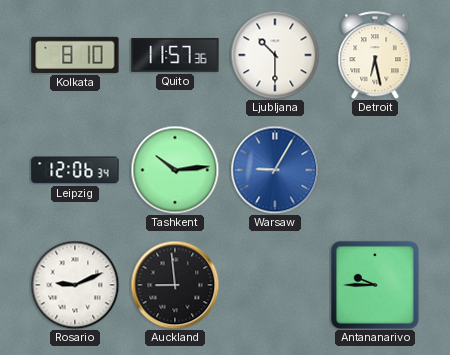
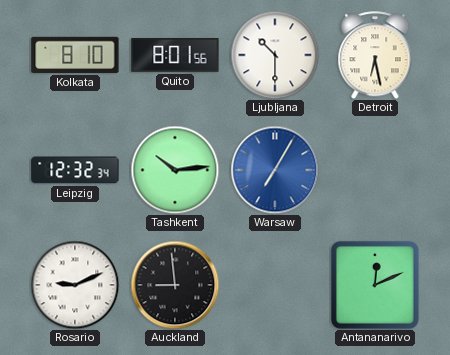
Quito: 11:57 -> 8:01
Leipzig: 12:06 -> 12:32
Warsaw: 9:05 -> 7:05
Antananarivo: 9:45 -> 12:11
